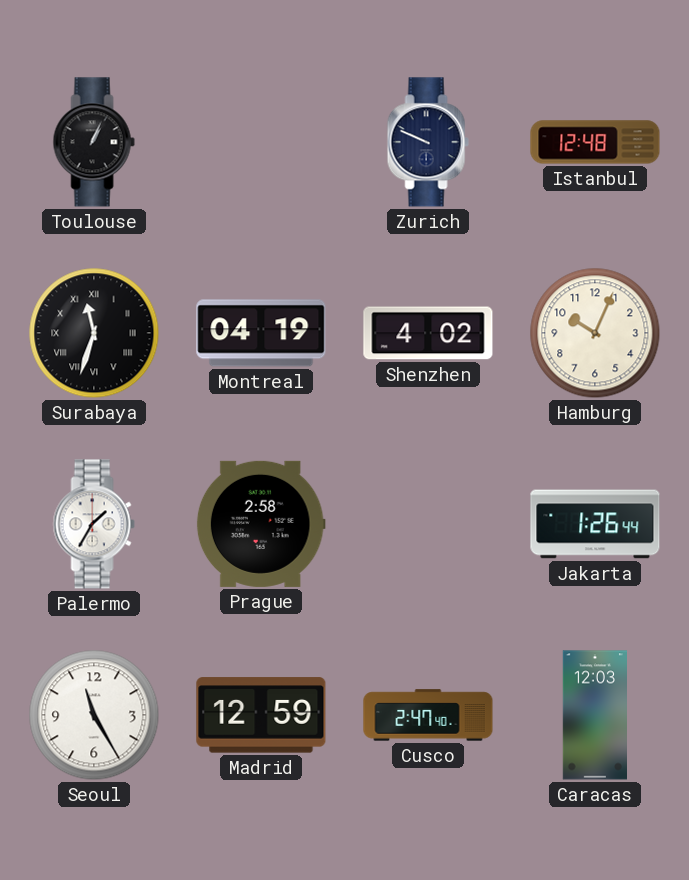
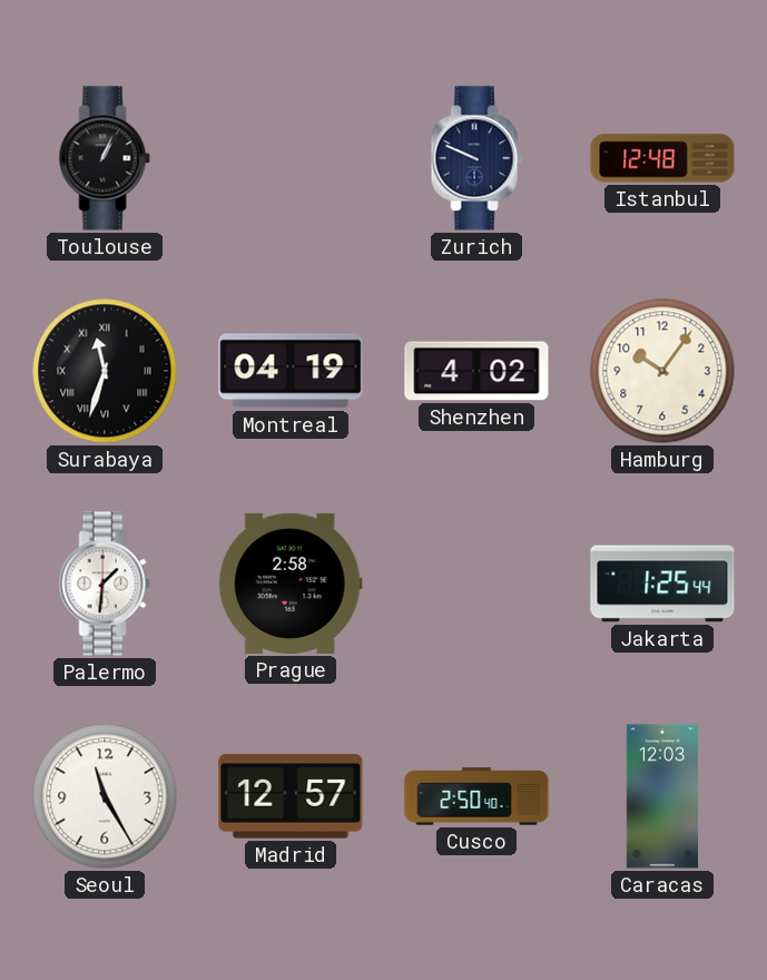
Hamburg: 10:04 -> 10:06
Palermo: 1:35 -> 1:31
Jakarta: 1:26 -> 1:25
Madrid: 12:59 -> 12:57
Cusco: 2:47 -> 2:50
